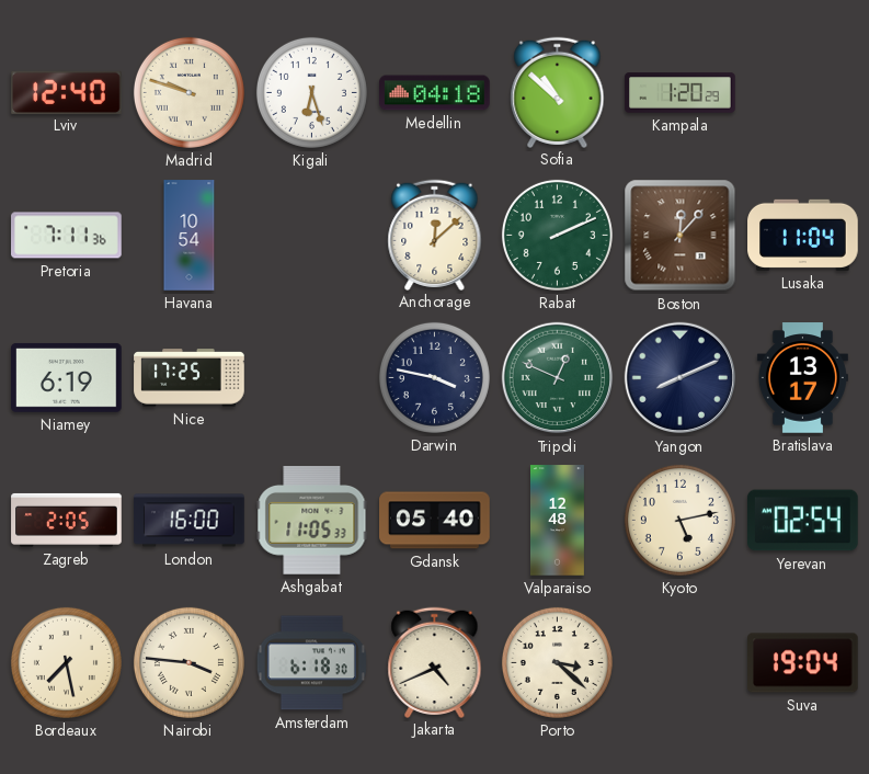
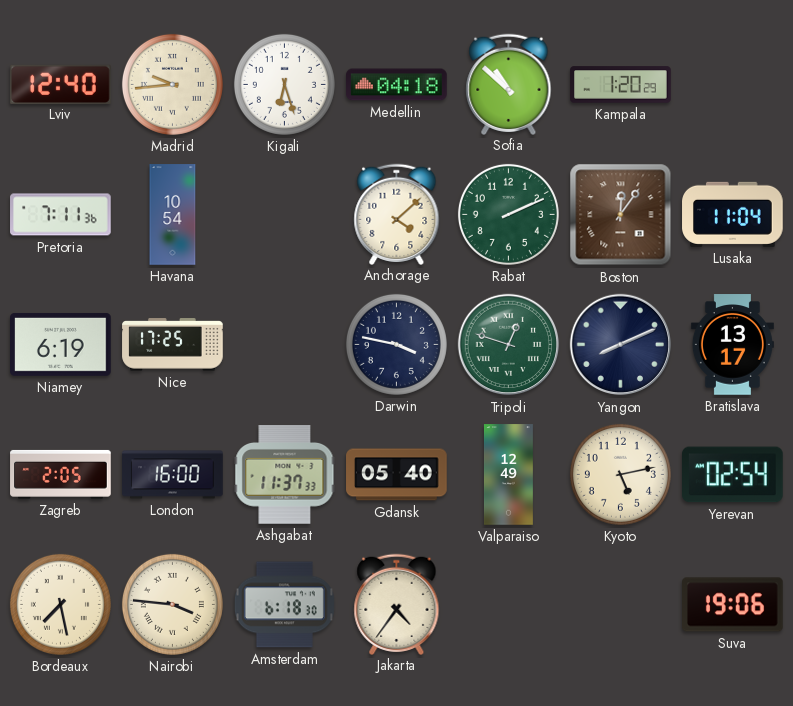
Madrid: 9:48 -> 9:44
Anchorage: 12:08 -> 4:08
Boston: 12:07 -> 12:06
Tripoli: 12:49 -> 12:48
Ashgabat: 11:05 -> 11:37
Valparaiso: 12:48 -> 12:49
Jakarta: 4:41 -> 4:36
Porto: 3:22 -> none
Suva: 19:04 -> 19:06
